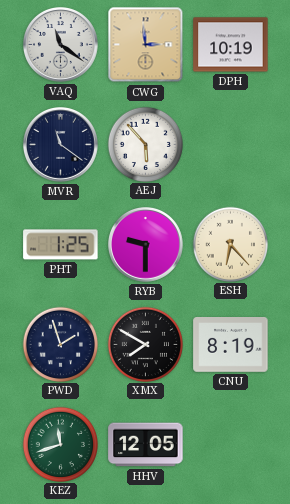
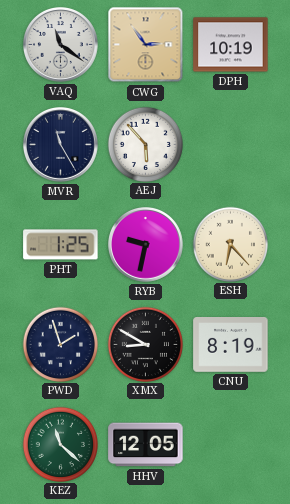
CWG: 2:59 -> 2:54
MVR: 11:21 -> 11:25
RYB: 9:30 -> 9:32
XMX: 7:50 -> 8:50
KEZ: 11:42 -> 11:22
